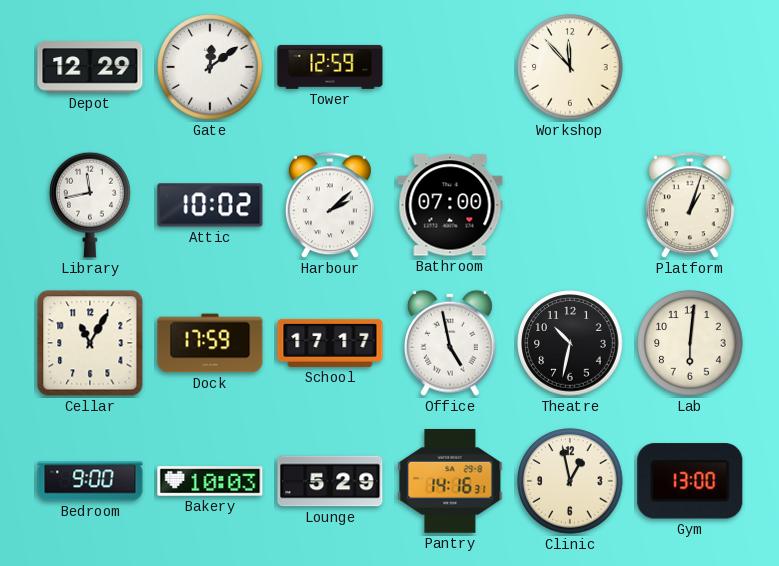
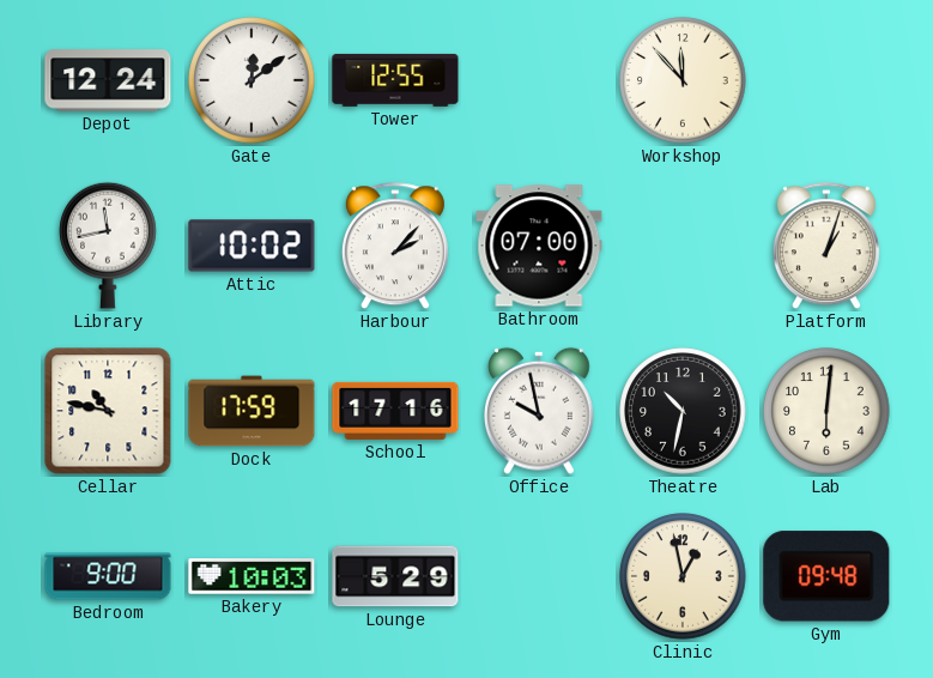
Depot: 12:29 -> 12:24
Tower: 12:59 -> 12:55
Harbour: 2:08 -> 2:07
Cellar: 11:05 -> 10:47
School: 17:17 -> 17:16
Office: 4:58 -> 9:58
Pantry: 14:16 -> none
Gym: 13:00 -> 09:48
